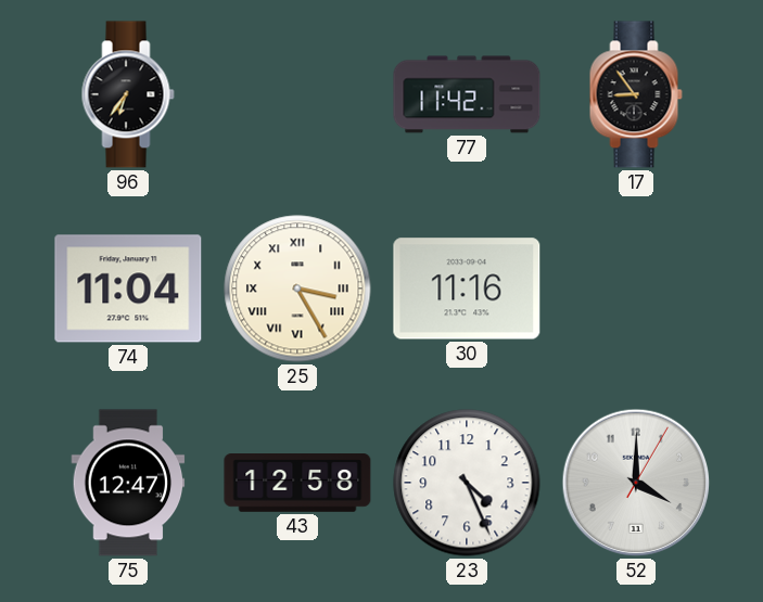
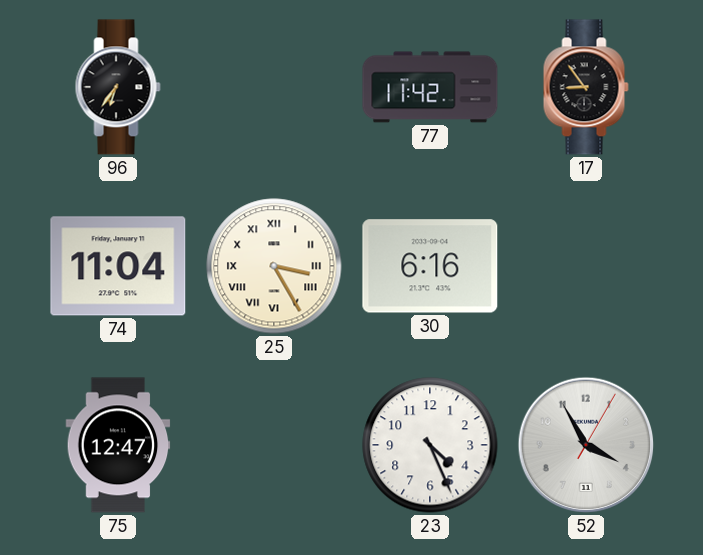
30: 11:16 -> 6:16
43: 12:58 -> none
52: 4:00 -> 3:55
